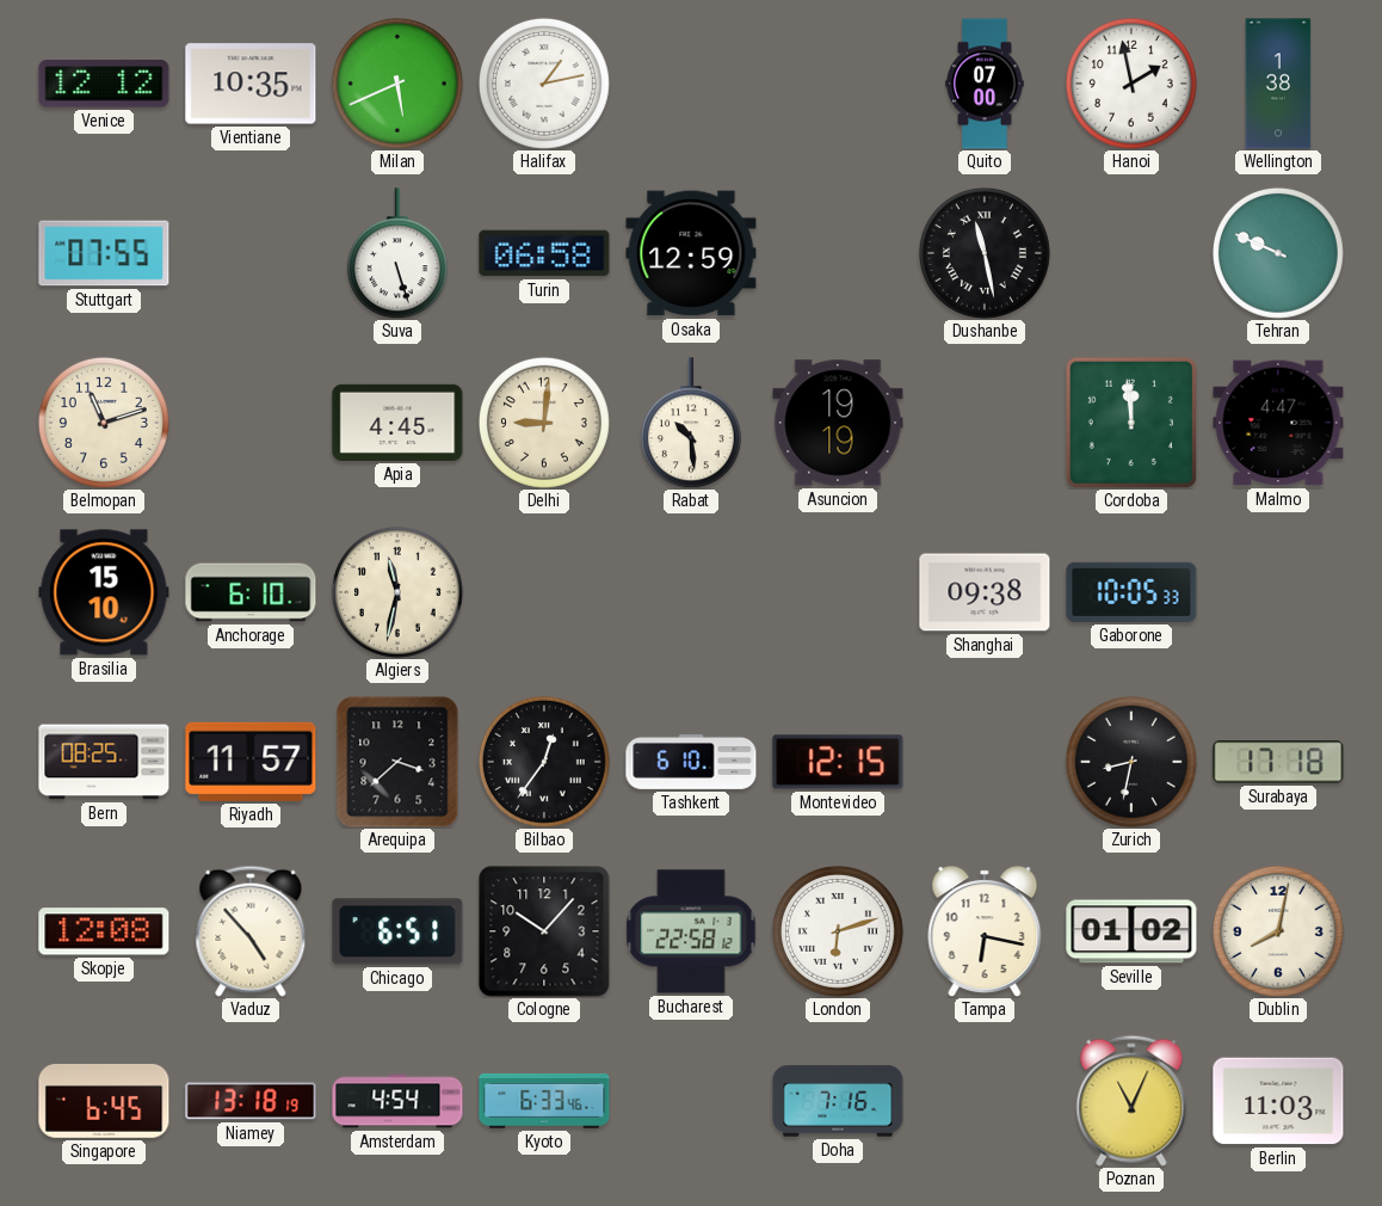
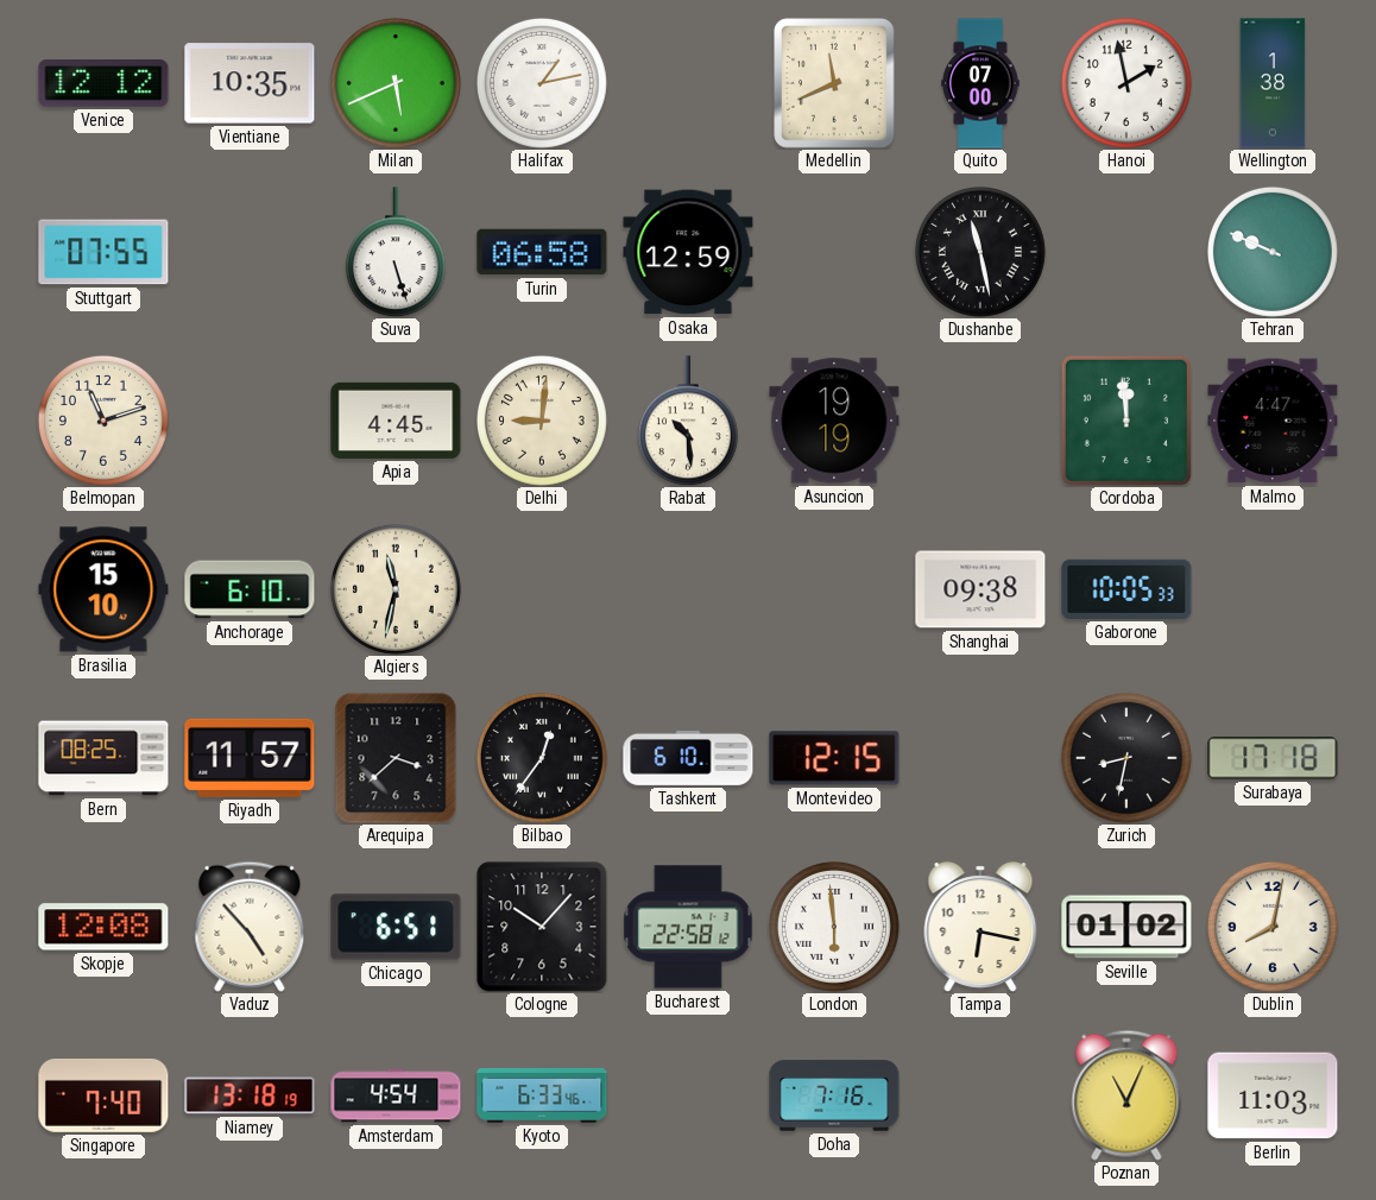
Medellin: none -> 11:41
London: 6:12 -> 5:59
Singapore: 6:45 -> 7:40
